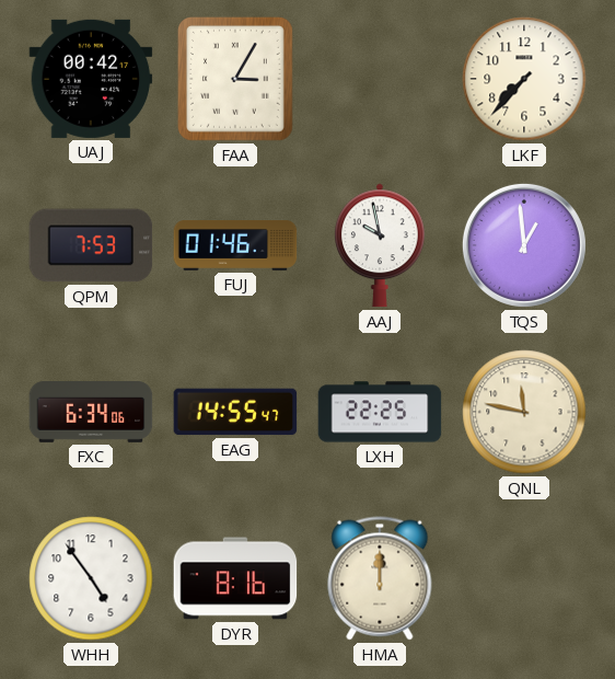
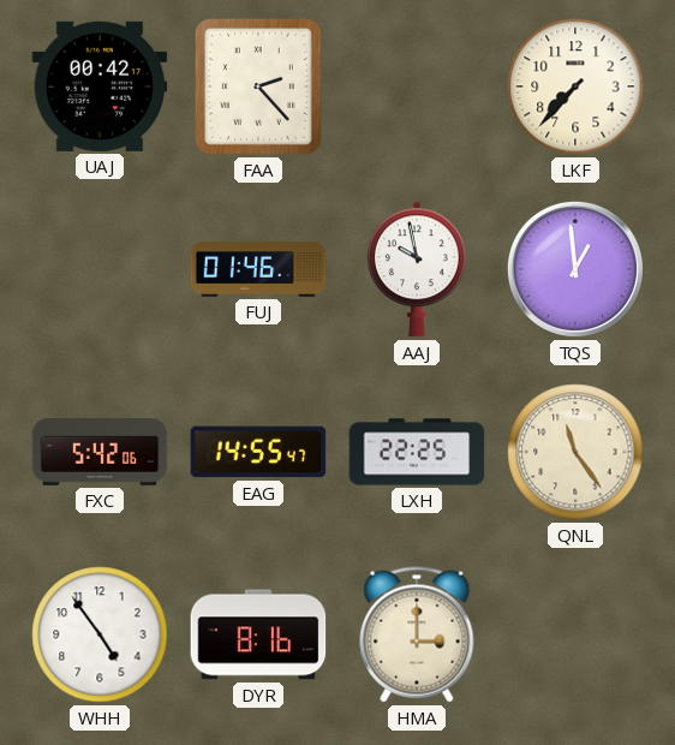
FAA: 3:05 -> 2:23
QPM: 7:53 -> none
FXC: 6:34 -> 5:42
QNL: 11:47 -> 11:24
HMA: 12:00 -> 3:00
